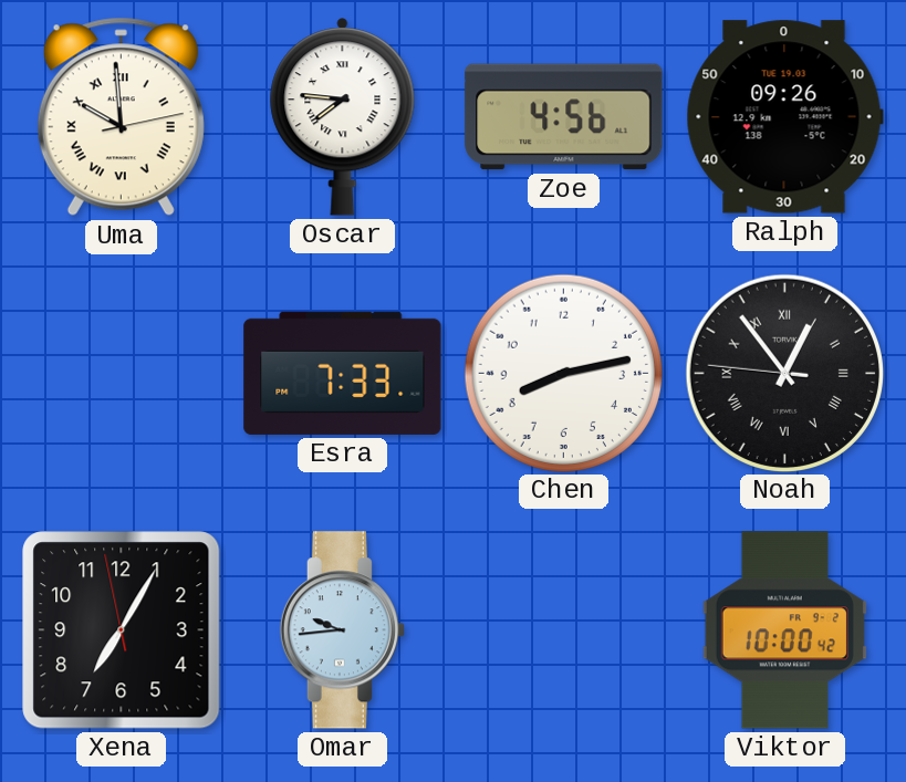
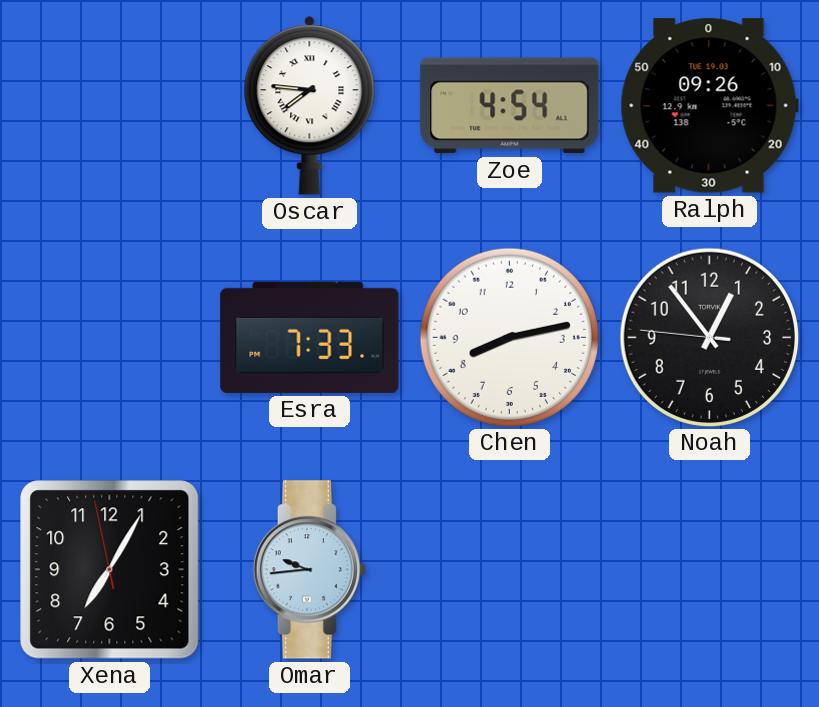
Uma: 9:59 -> none
Zoe: 4:56 -> 4:54
Noah numerals: Roman -> Arabic
Viktor: 10:00 -> none
